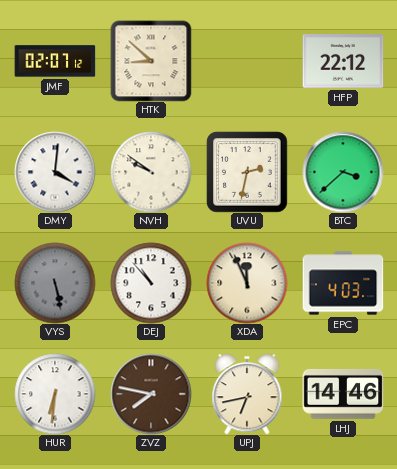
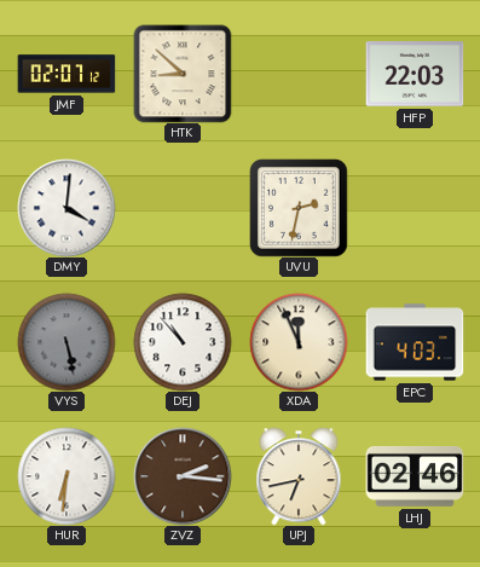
HFP: 22:12 -> 22:03
NVH: 9:51 -> none
BTC: 3:38 -> none
ZVZ: 7:47 -> 2:16
LHJ: 14:46 -> 02:46
